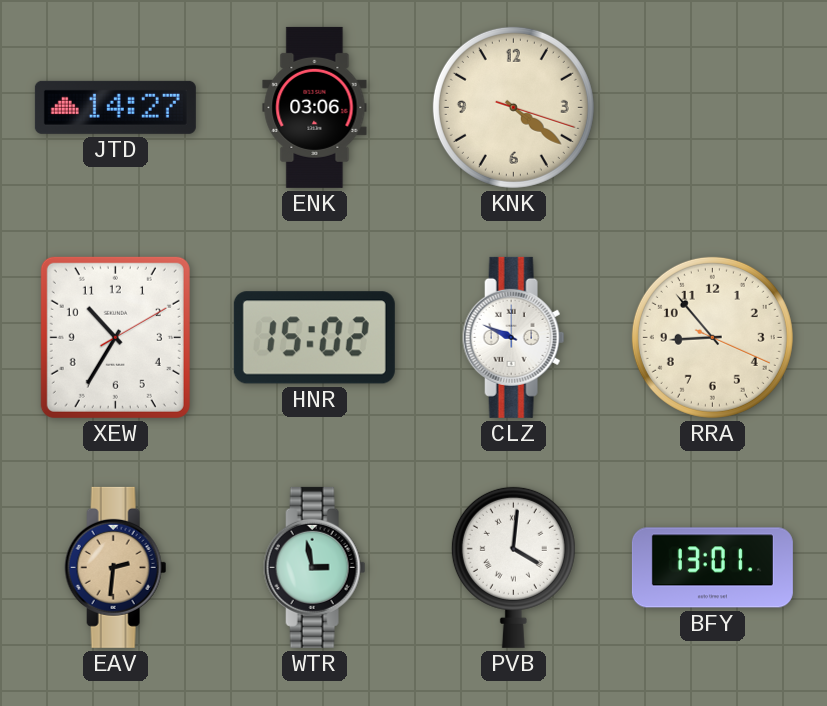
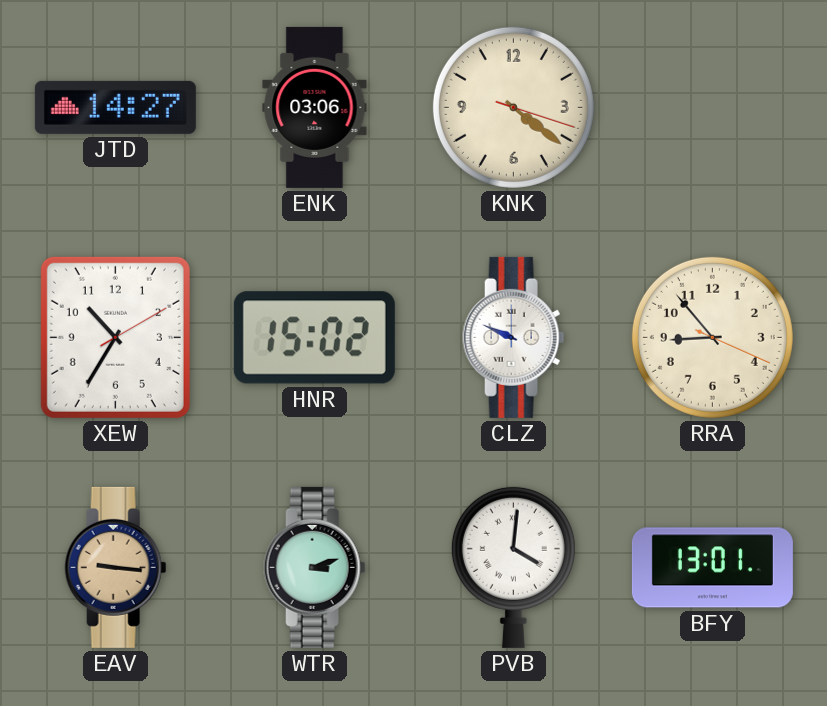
EAV: 2:31 -> 9:16
WTR: 2:58 -> 3:12
